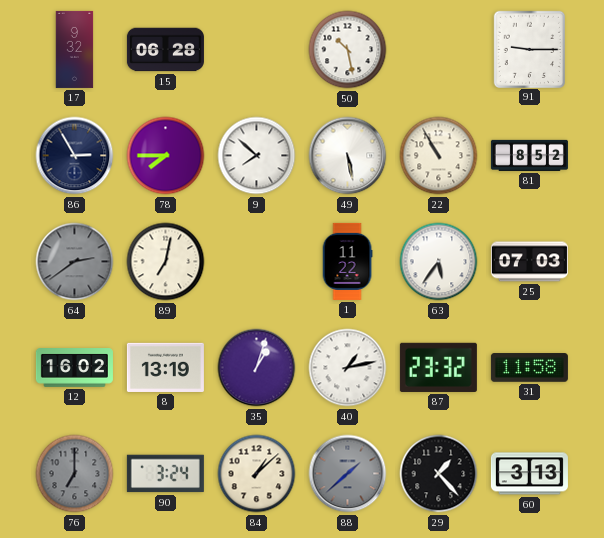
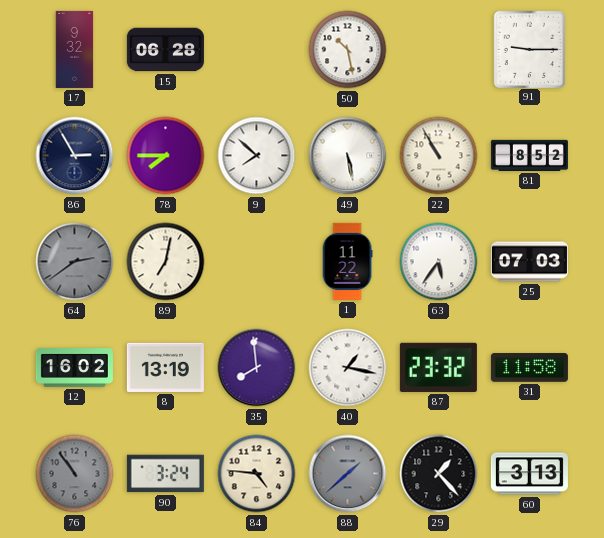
35: 1:03 -> 7:59
40: 1:13 -> 1:17
76: 7:00 -> 10:54
84: 1:08 -> 4:46
